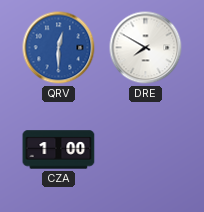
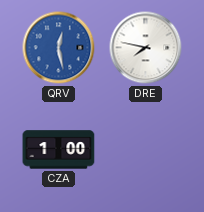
QRV: 12:30 -> 12:28
DRE: 7:50 -> 7:47
